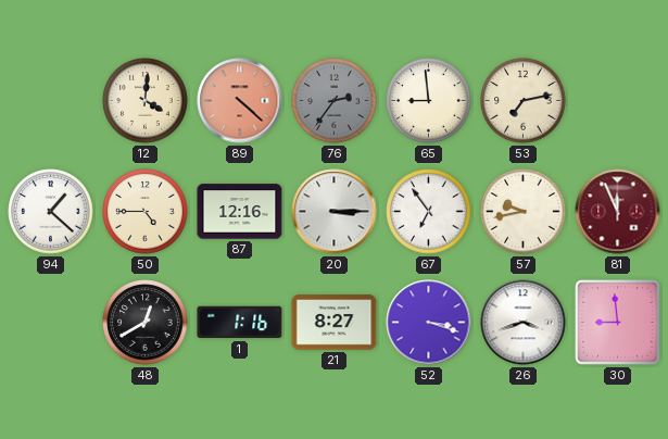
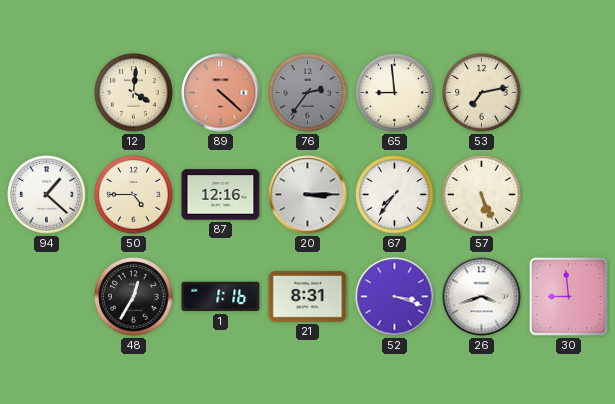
67: 6:54 -> 7:36
57: 9:43 -> 5:26
81: 11:56 -> none
48: 12:40 -> 12:35
21: 8:27 -> 8:31
